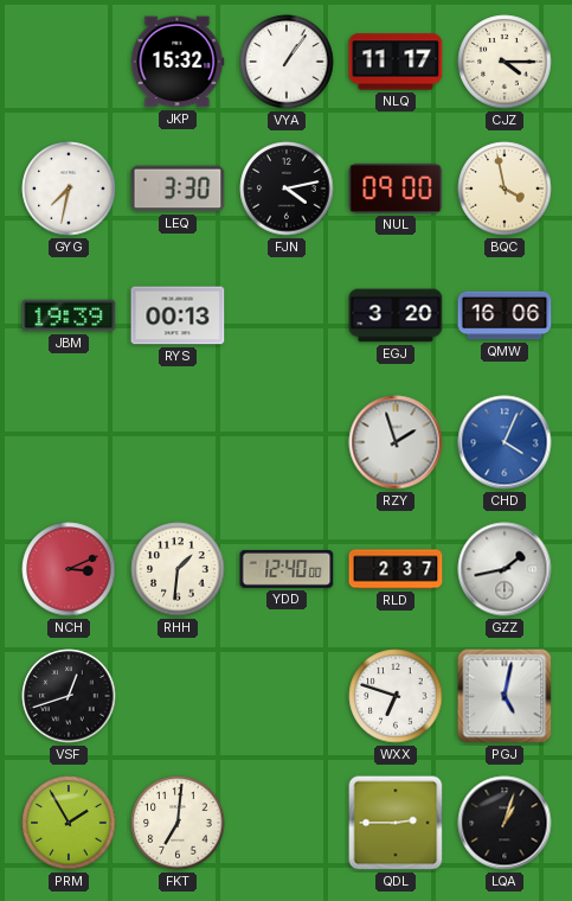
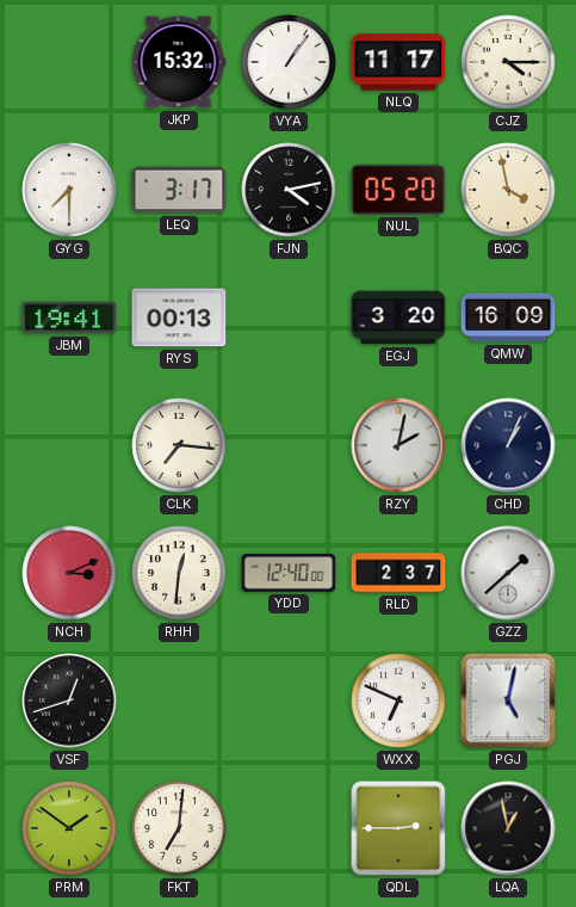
GYG: 7:32 -> 7:30
LEQ: 3:30 -> 3:17
NUL: 09:00 -> 05:20
JBM: 19:39 -> 19:41
QMW: 16:06 -> 16:09
CLK: none -> 7:16
RZY: 1:57 -> 2:02
CHD: 4:04 -> 1:04
CHD dial: blue -> navy
RHH: 1:31 -> 12:31
GZZ: 1:43 -> 1:38
WXX: 6:48 -> 6:49
PRM: 1:55 -> 1:51
LQA: 1:03 -> 12:58
